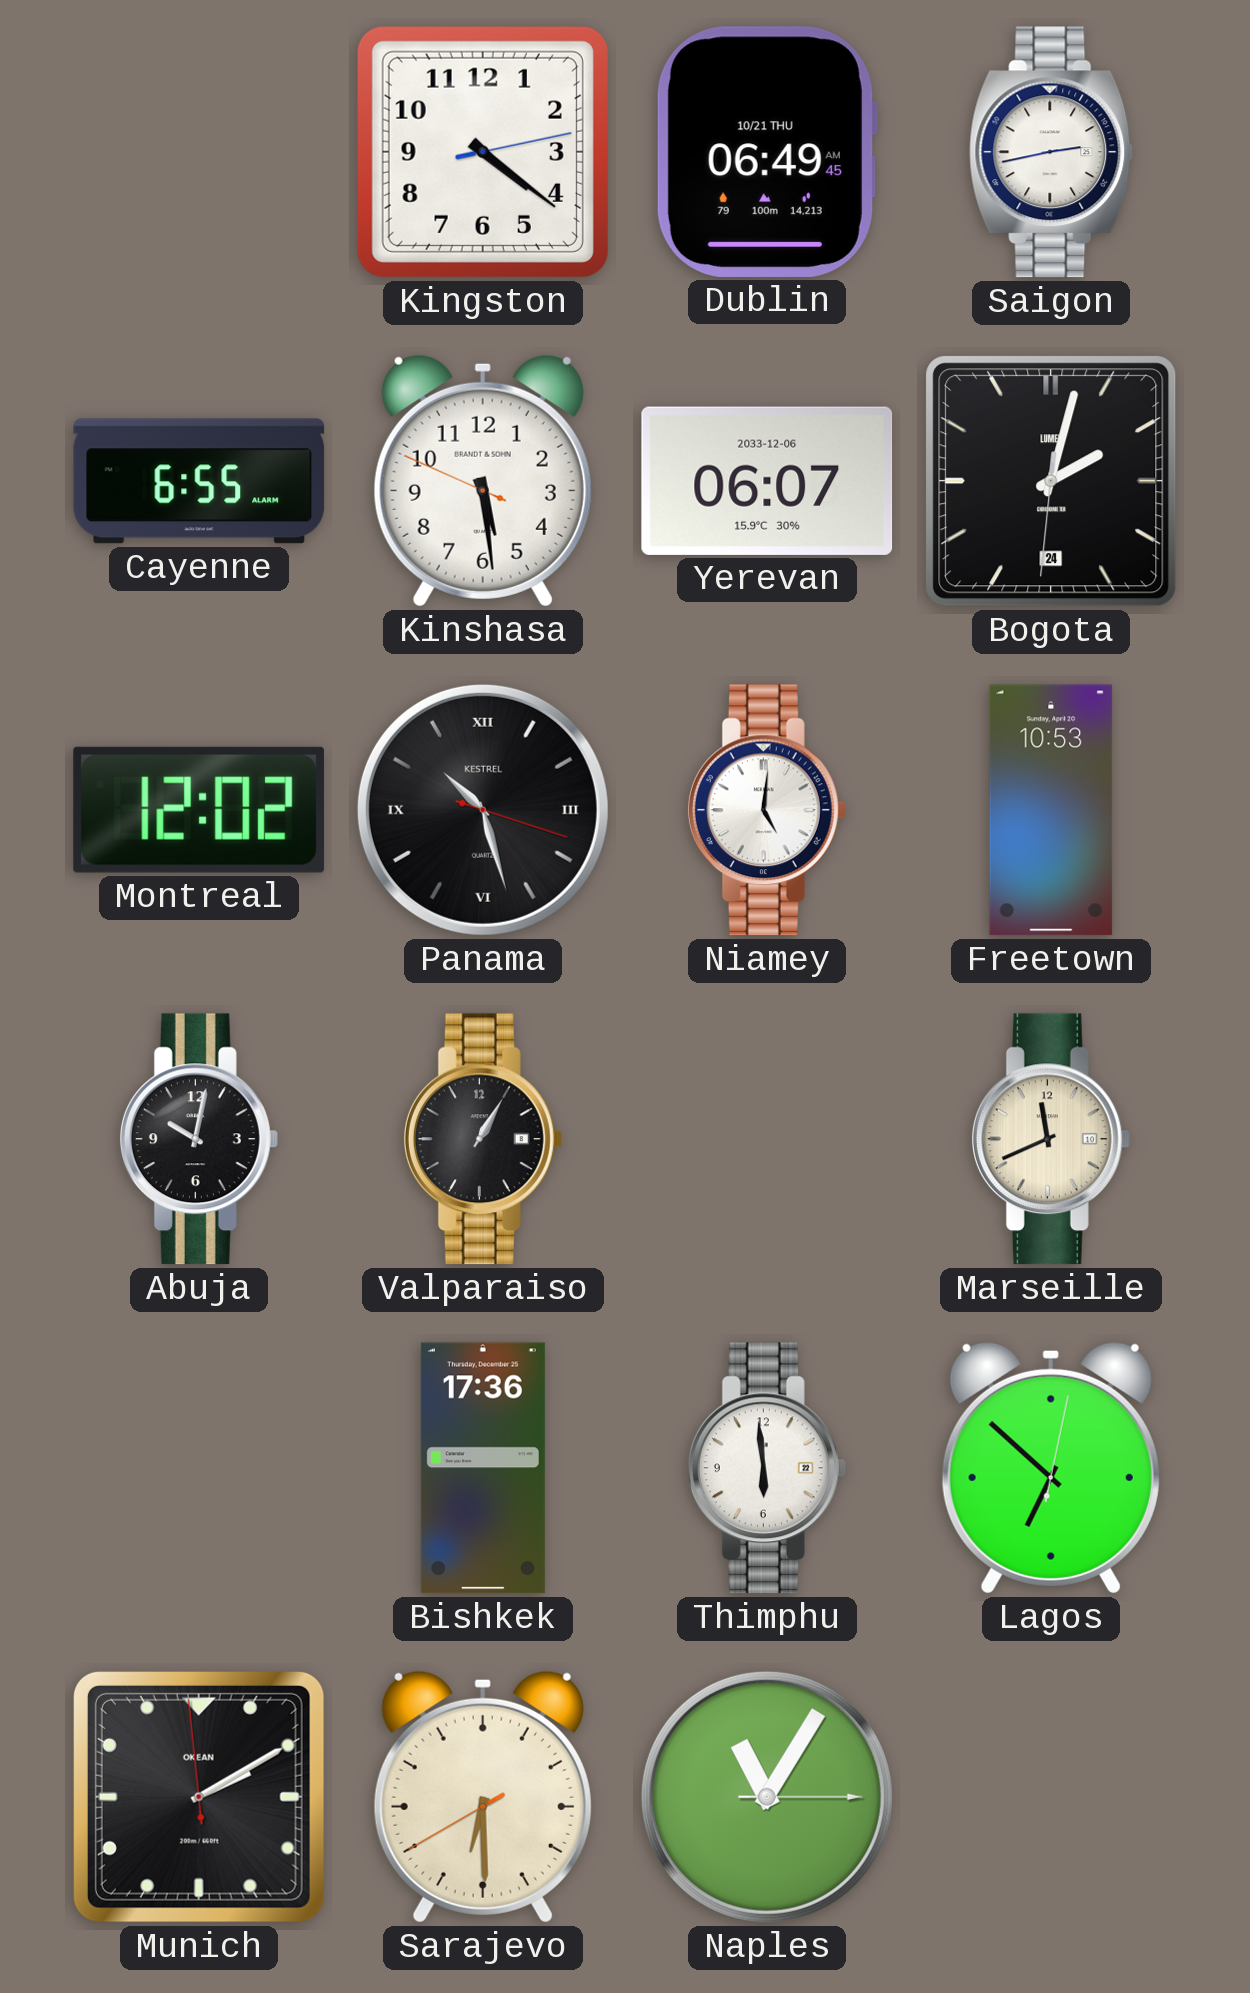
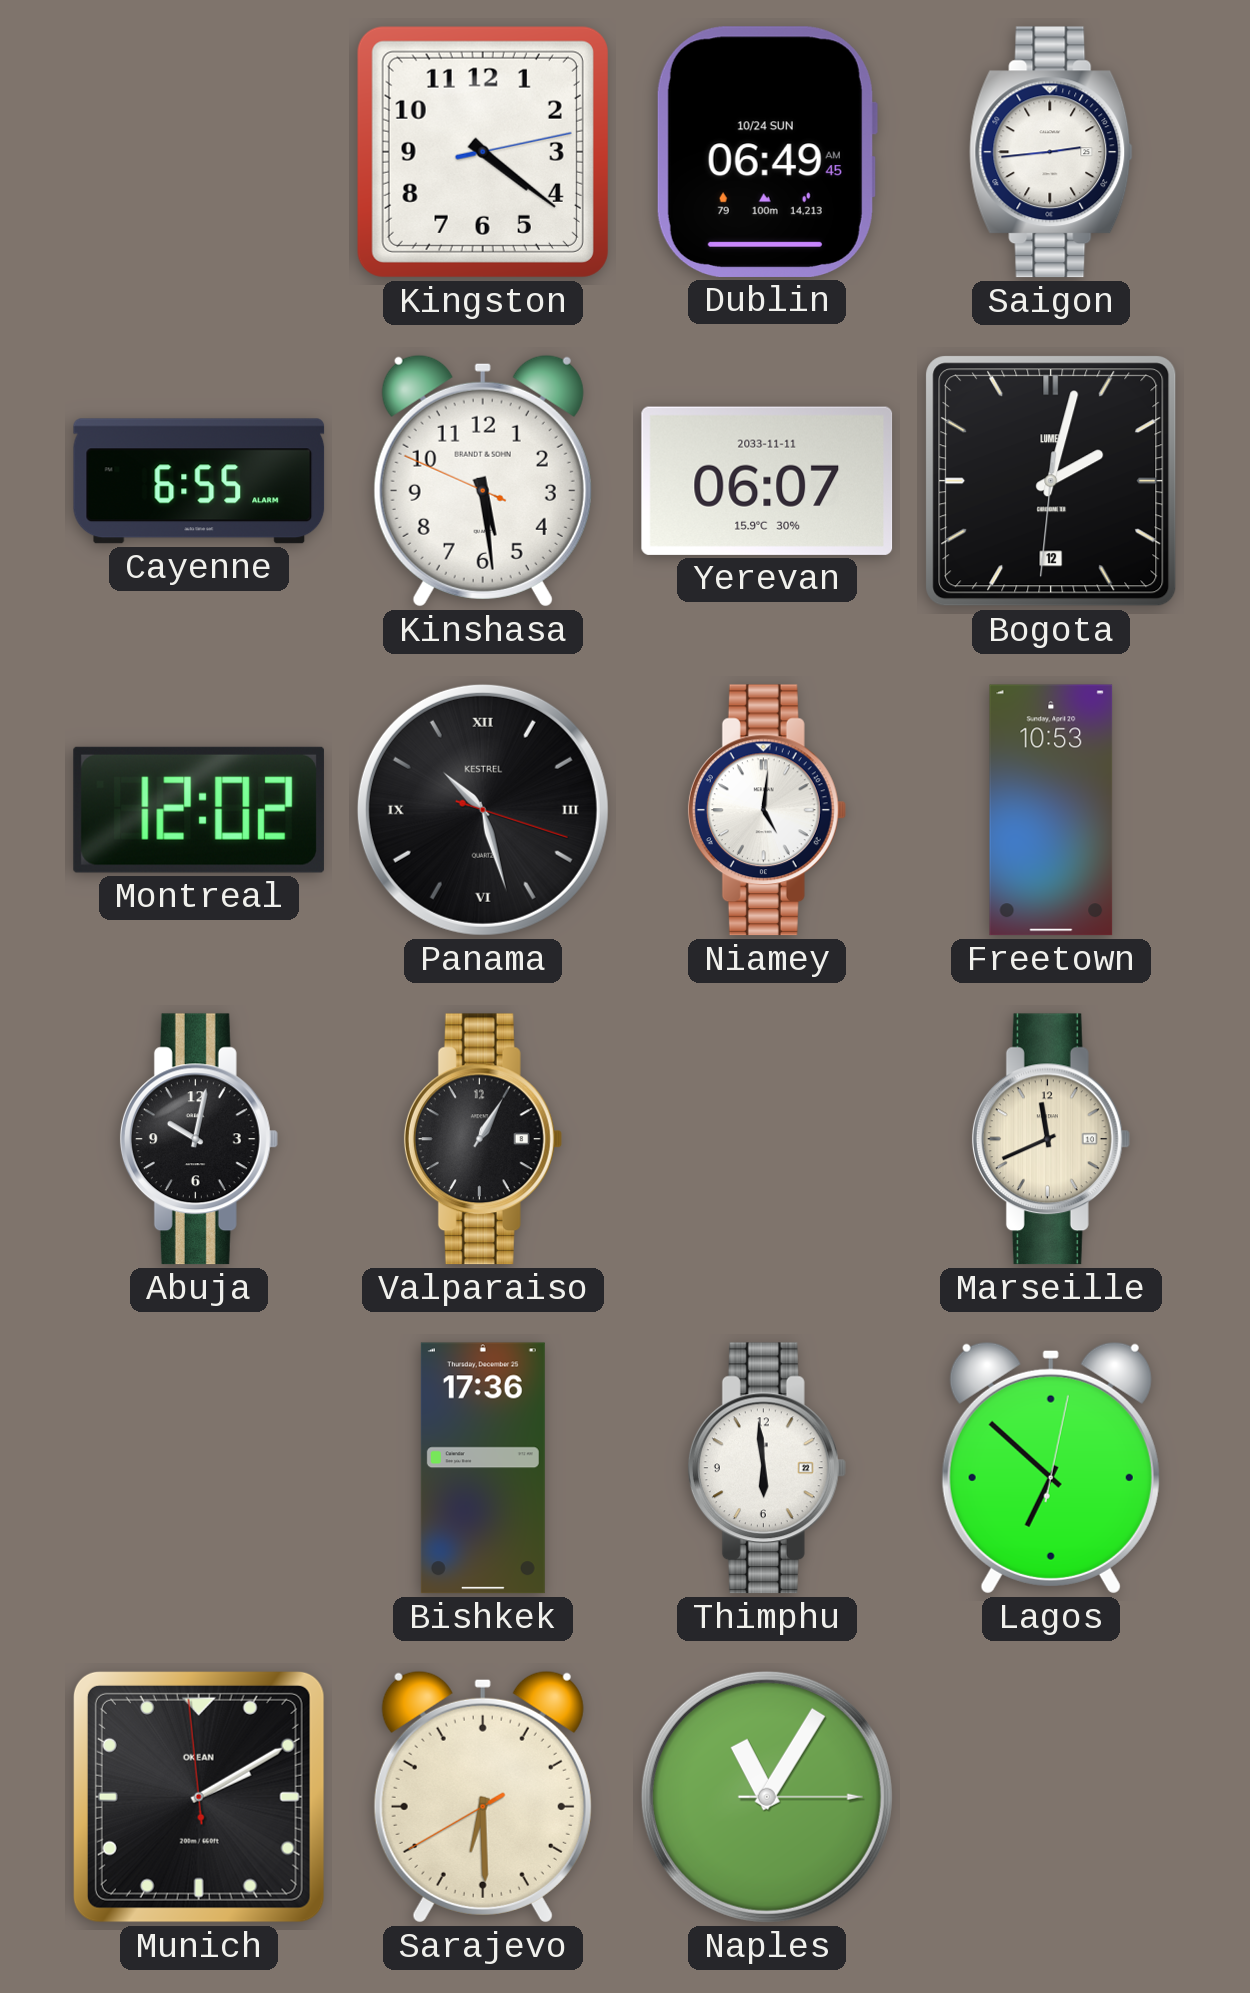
Dublin date: 10/21 THU -> 10/24 SUN
Saigon: 2:43 -> 2:44
Yerevan date: 2033-12-06 -> 2033-11-11
Bogota date: 24 -> 12
